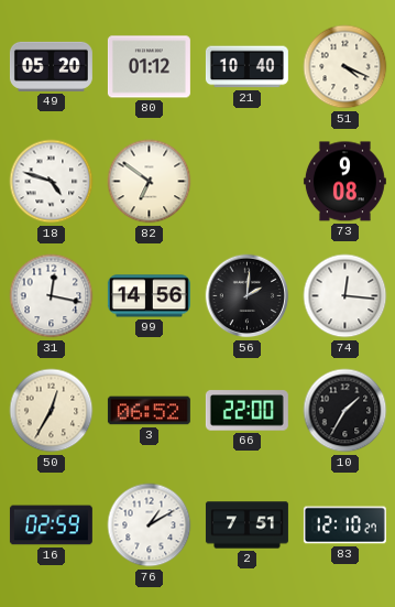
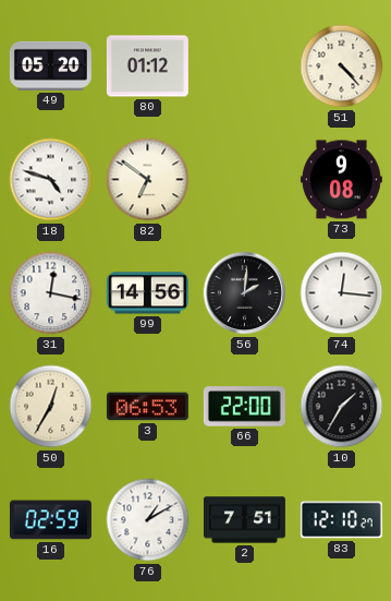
21: 10:40 -> none
51: 4:19 -> 4:23
3: 06:52 -> 06:53
